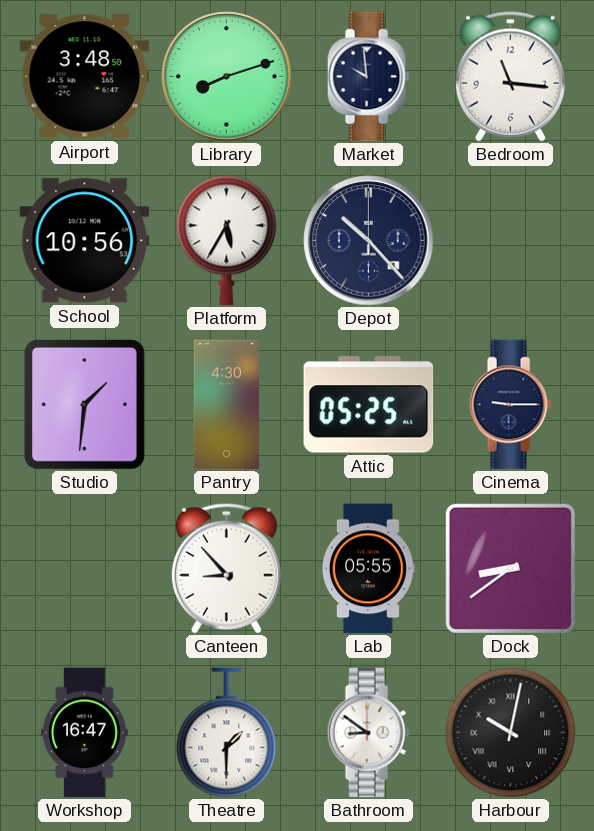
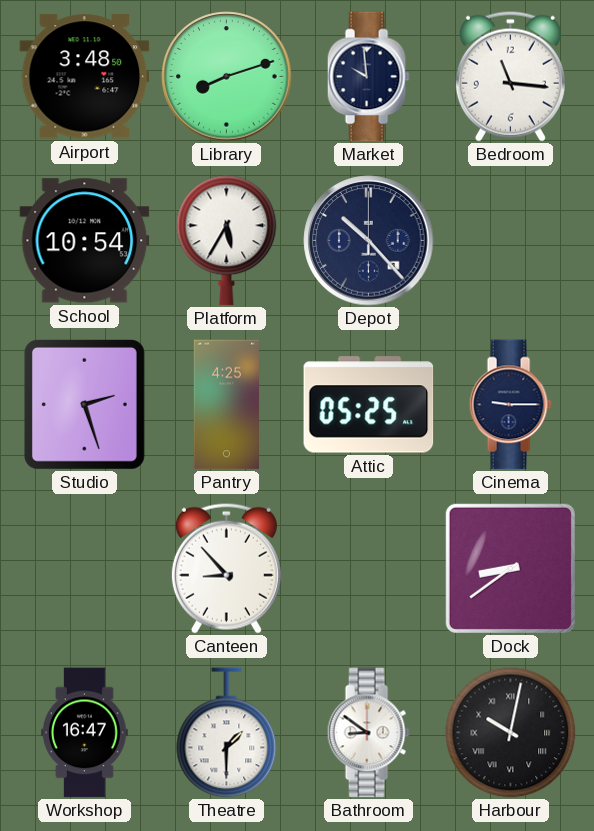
School: 10:56 -> 10:54
Studio: 1:31 -> 2:27
Pantry: 4:30 -> 4:25
Lab: 05:55 -> none
